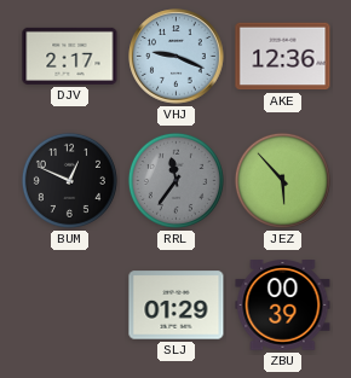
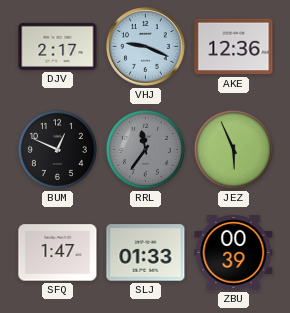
JEZ: 5:53 -> 5:56
SFQ: none -> 1:47
SLJ: 01:29 -> 01:33
